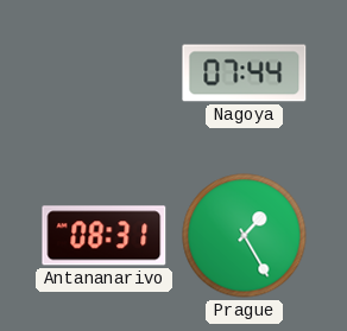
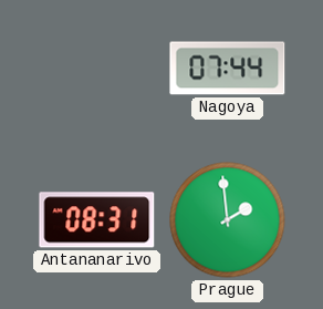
Prague: 1:25 -> 1:59
